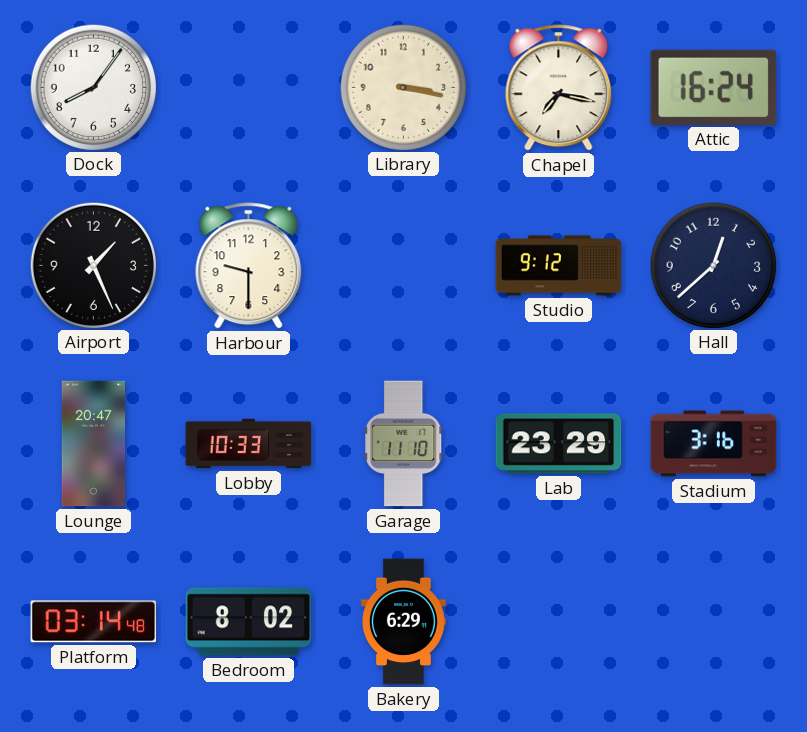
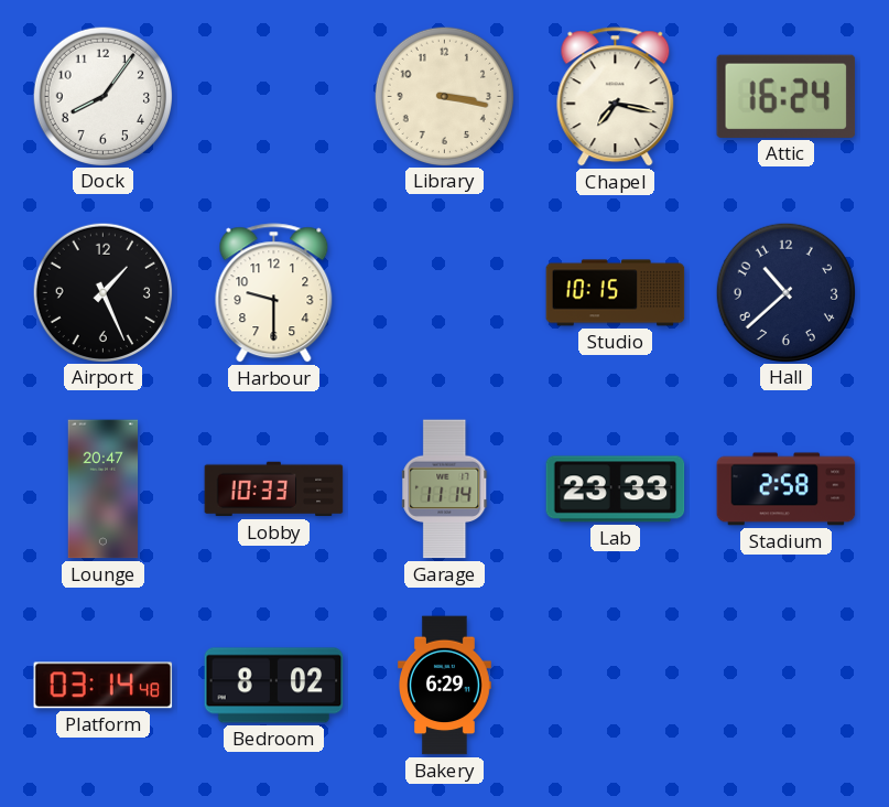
Studio: 9:12 -> 10:15
Hall: 12:38 -> 10:38
Garage: 11:10 -> 11:14
Lab: 23:29 -> 23:33
Stadium: 3:16 -> 2:58
